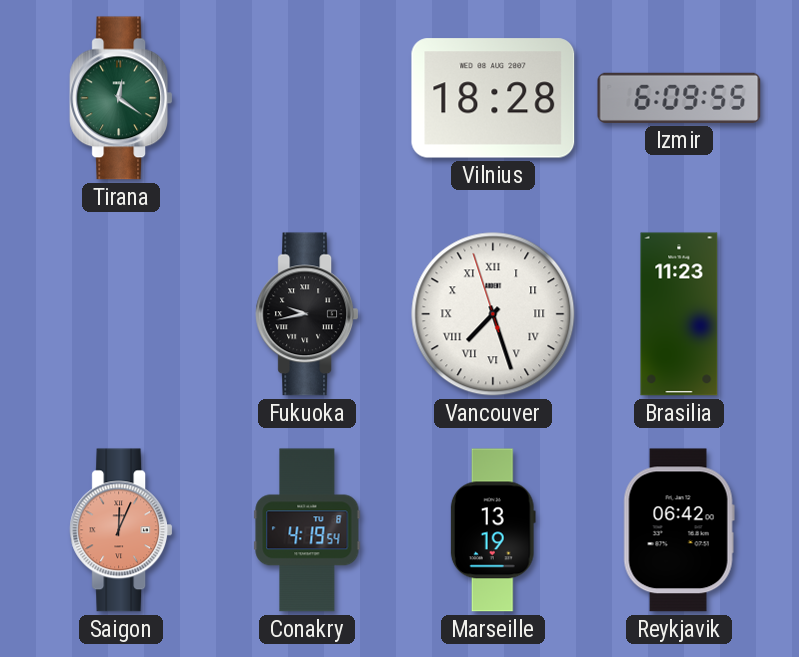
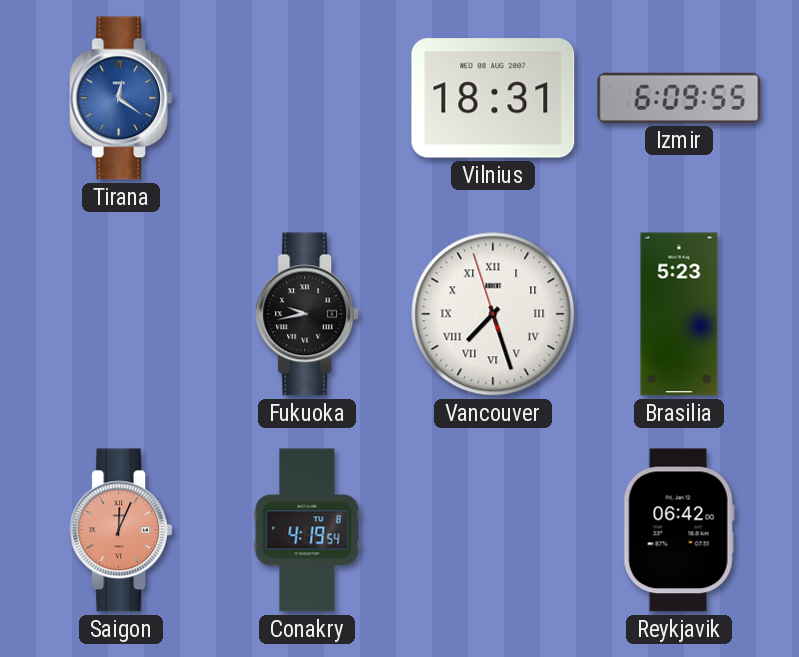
Tirana dial: green -> blue
Vilnius: 18:28 -> 18:31
Brasilia: 11:23 -> 5:23
Marseille: 13:19 -> none
